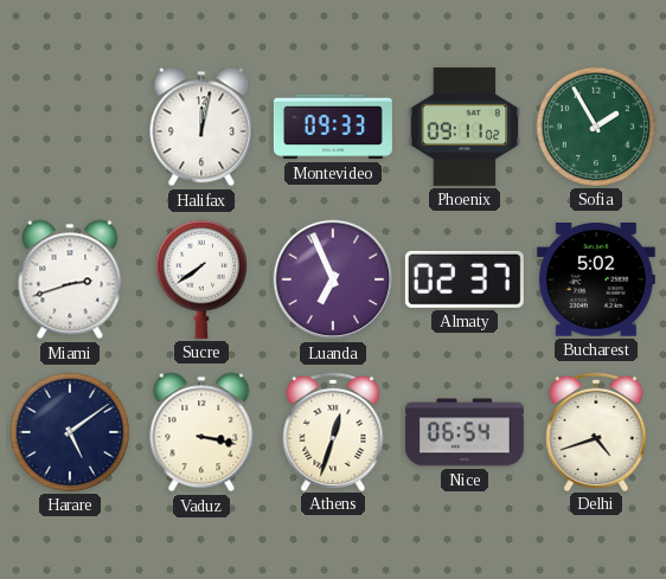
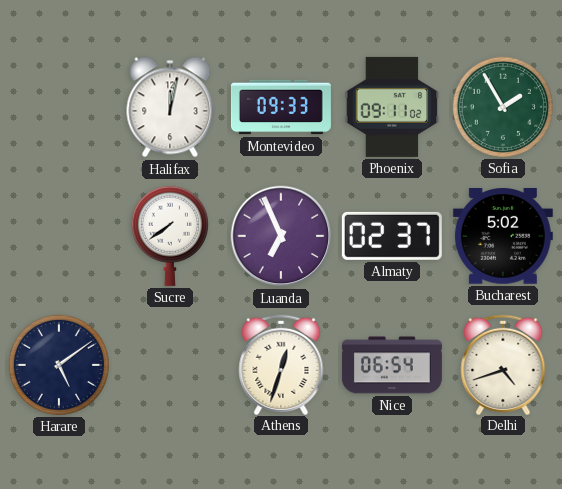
Miami: 2:42 -> none
Vaduz: 3:17 -> none
